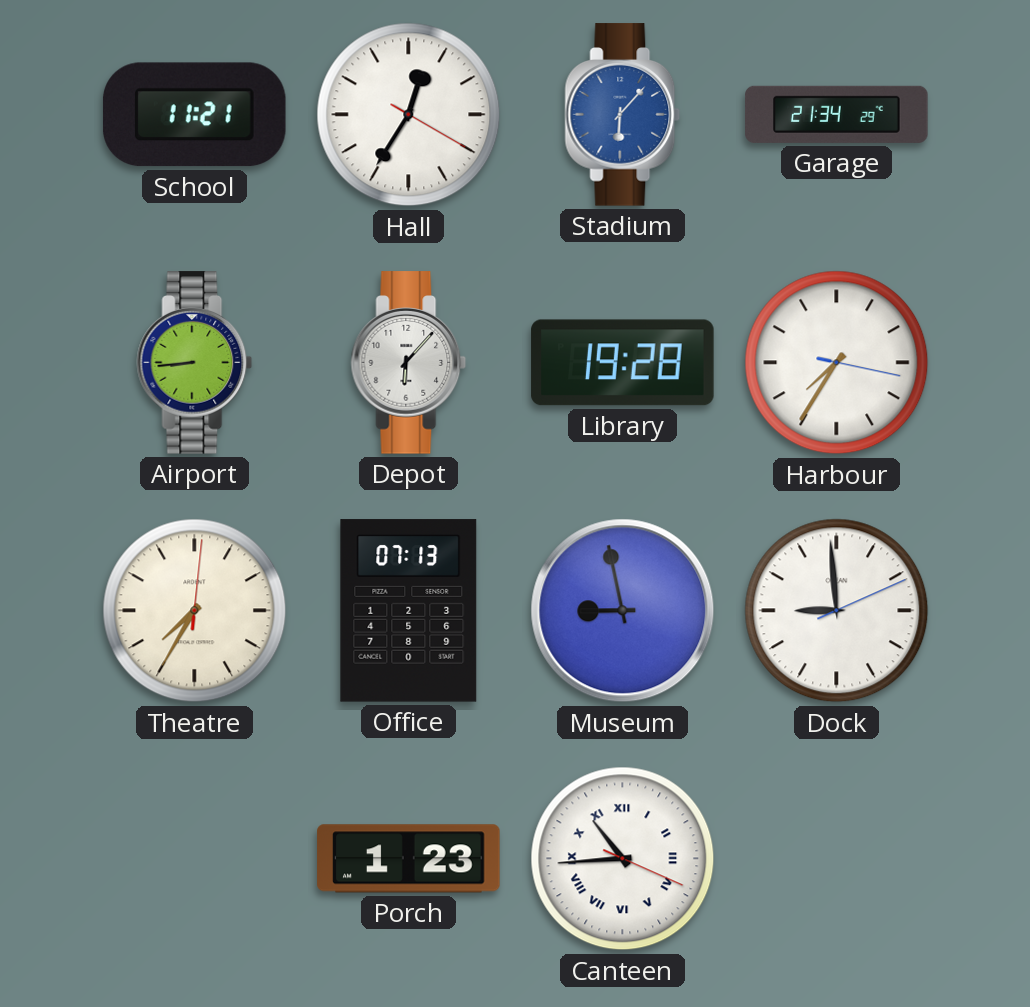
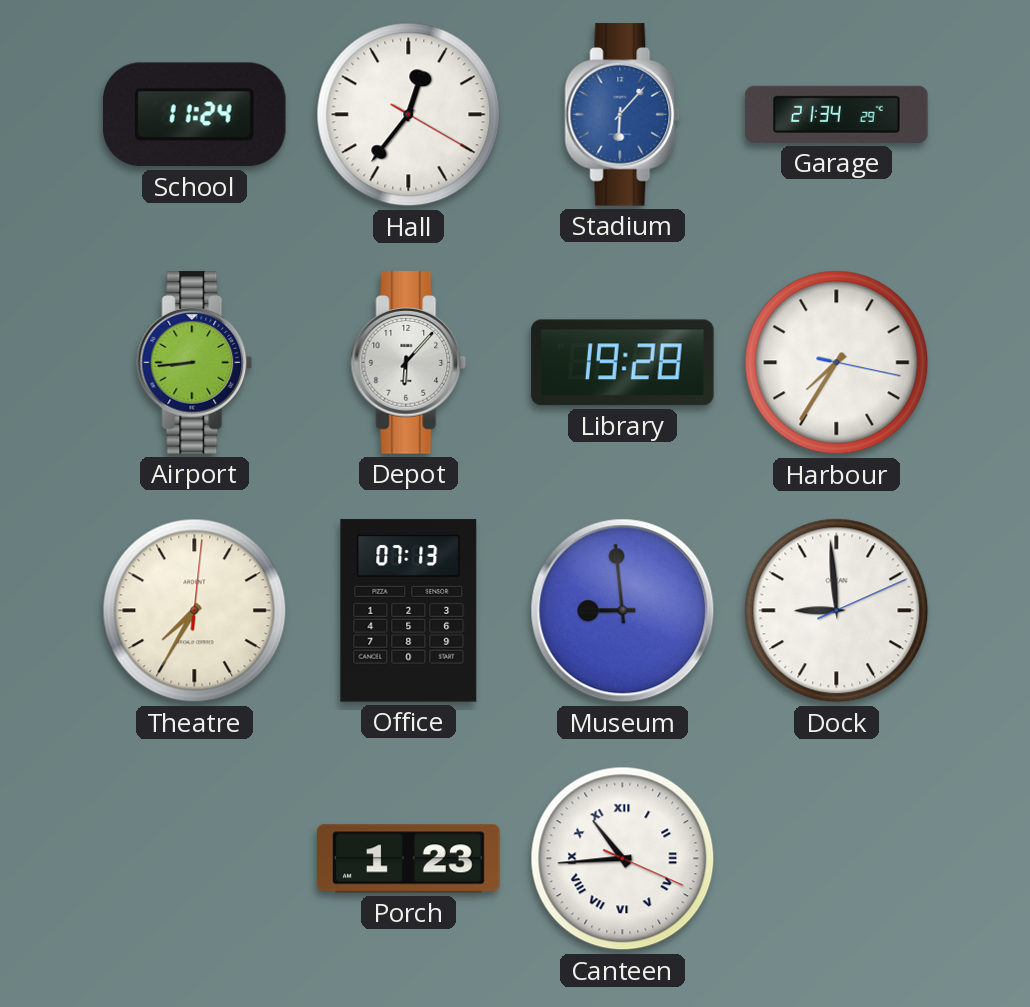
School: 11:21 -> 11:24
Hall: 12:35 -> 12:36
Museum: 8:58 -> 8:59
